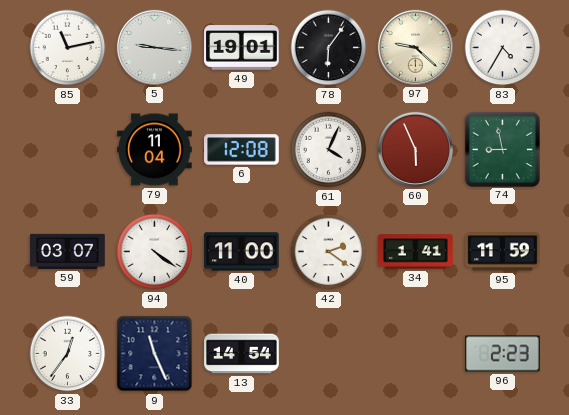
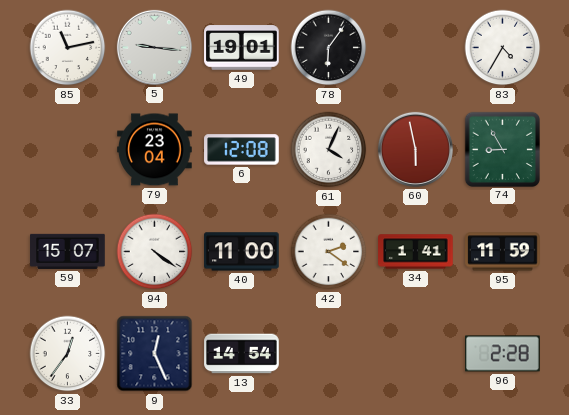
97: 9:22 -> none
79: 11:04 -> 23:04
60: 5:56 -> 5:58
74: 8:58 -> 8:55
59: 03:07 -> 15:07
9: 11:26 -> 12:26
96: 2:23 -> 2:28
